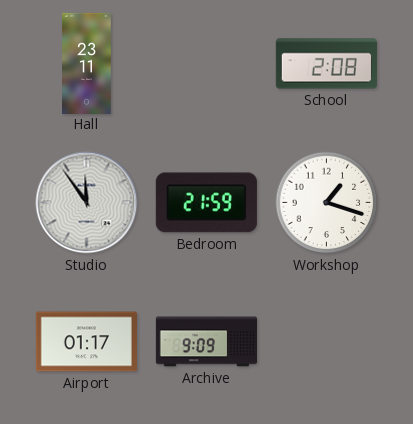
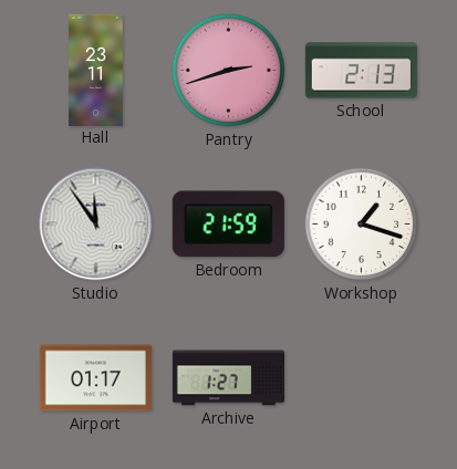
Pantry: none -> 2:42
School: 2:08 -> 2:13
Archive: 9:09 -> 1:27
